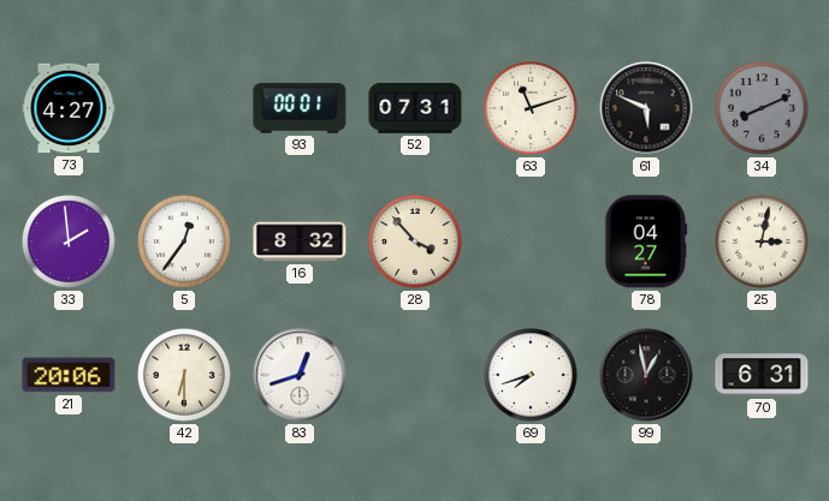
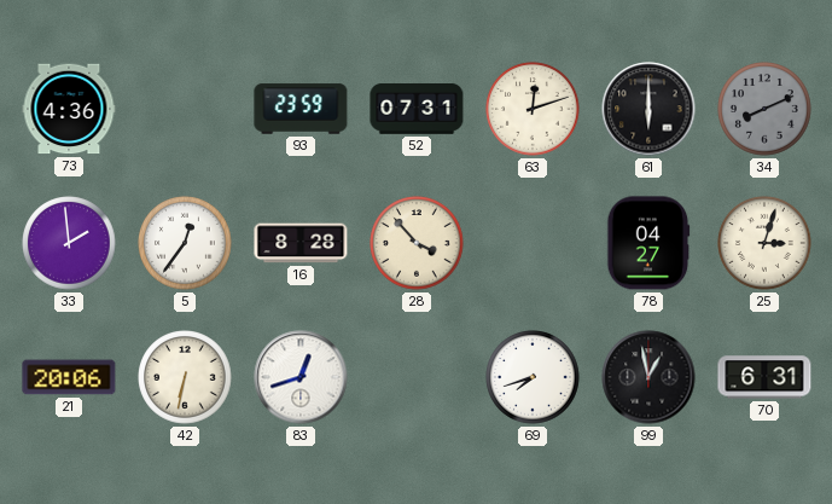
73: 4:27 -> 4:36
93: 00:01 -> 23:59
63: 11:12 -> 12:12
61: 5:49 -> 6:00
16: 8:32 -> 8:28
25: 3:02 -> 3:03
42: 6:30 -> 6:32
